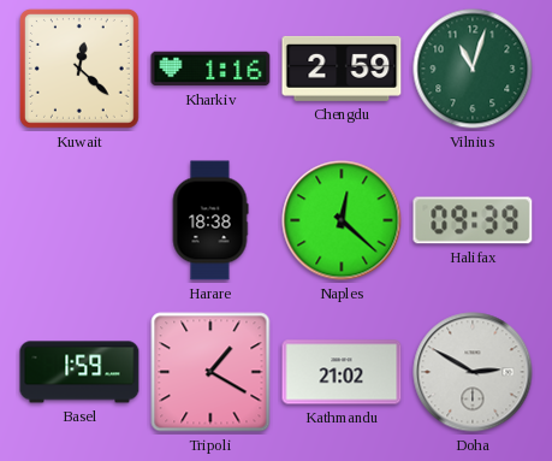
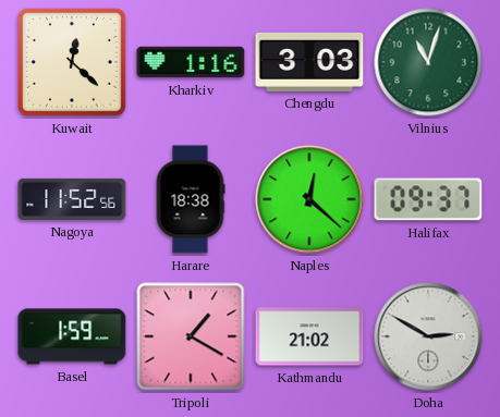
Chengdu: 2:59 -> 3:03
Nagoya: none -> 11:52
Halifax: 09:39 -> 09:37
